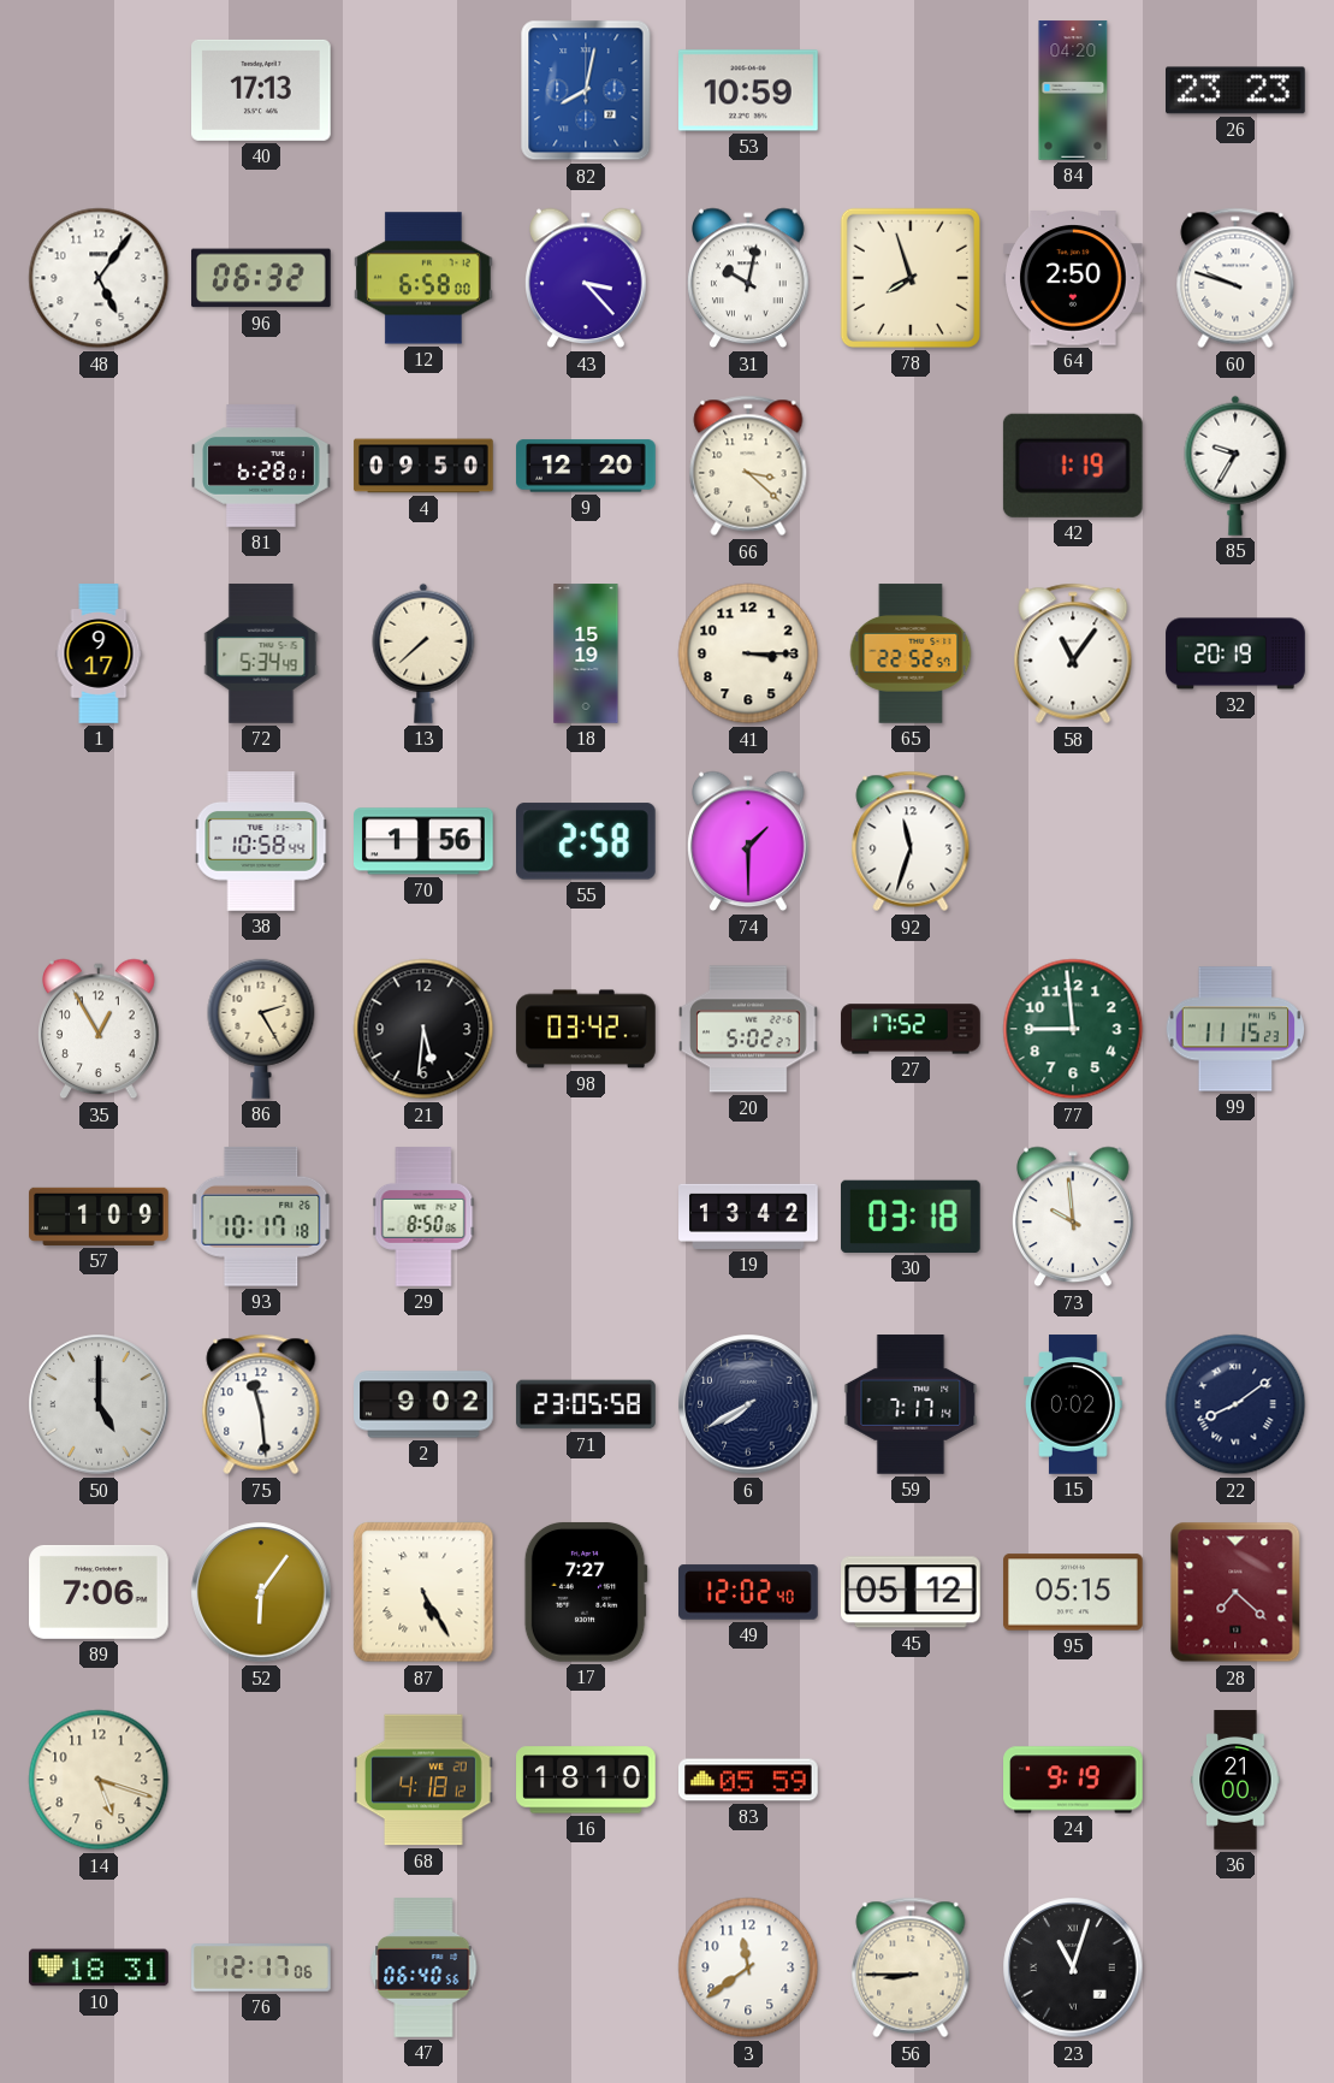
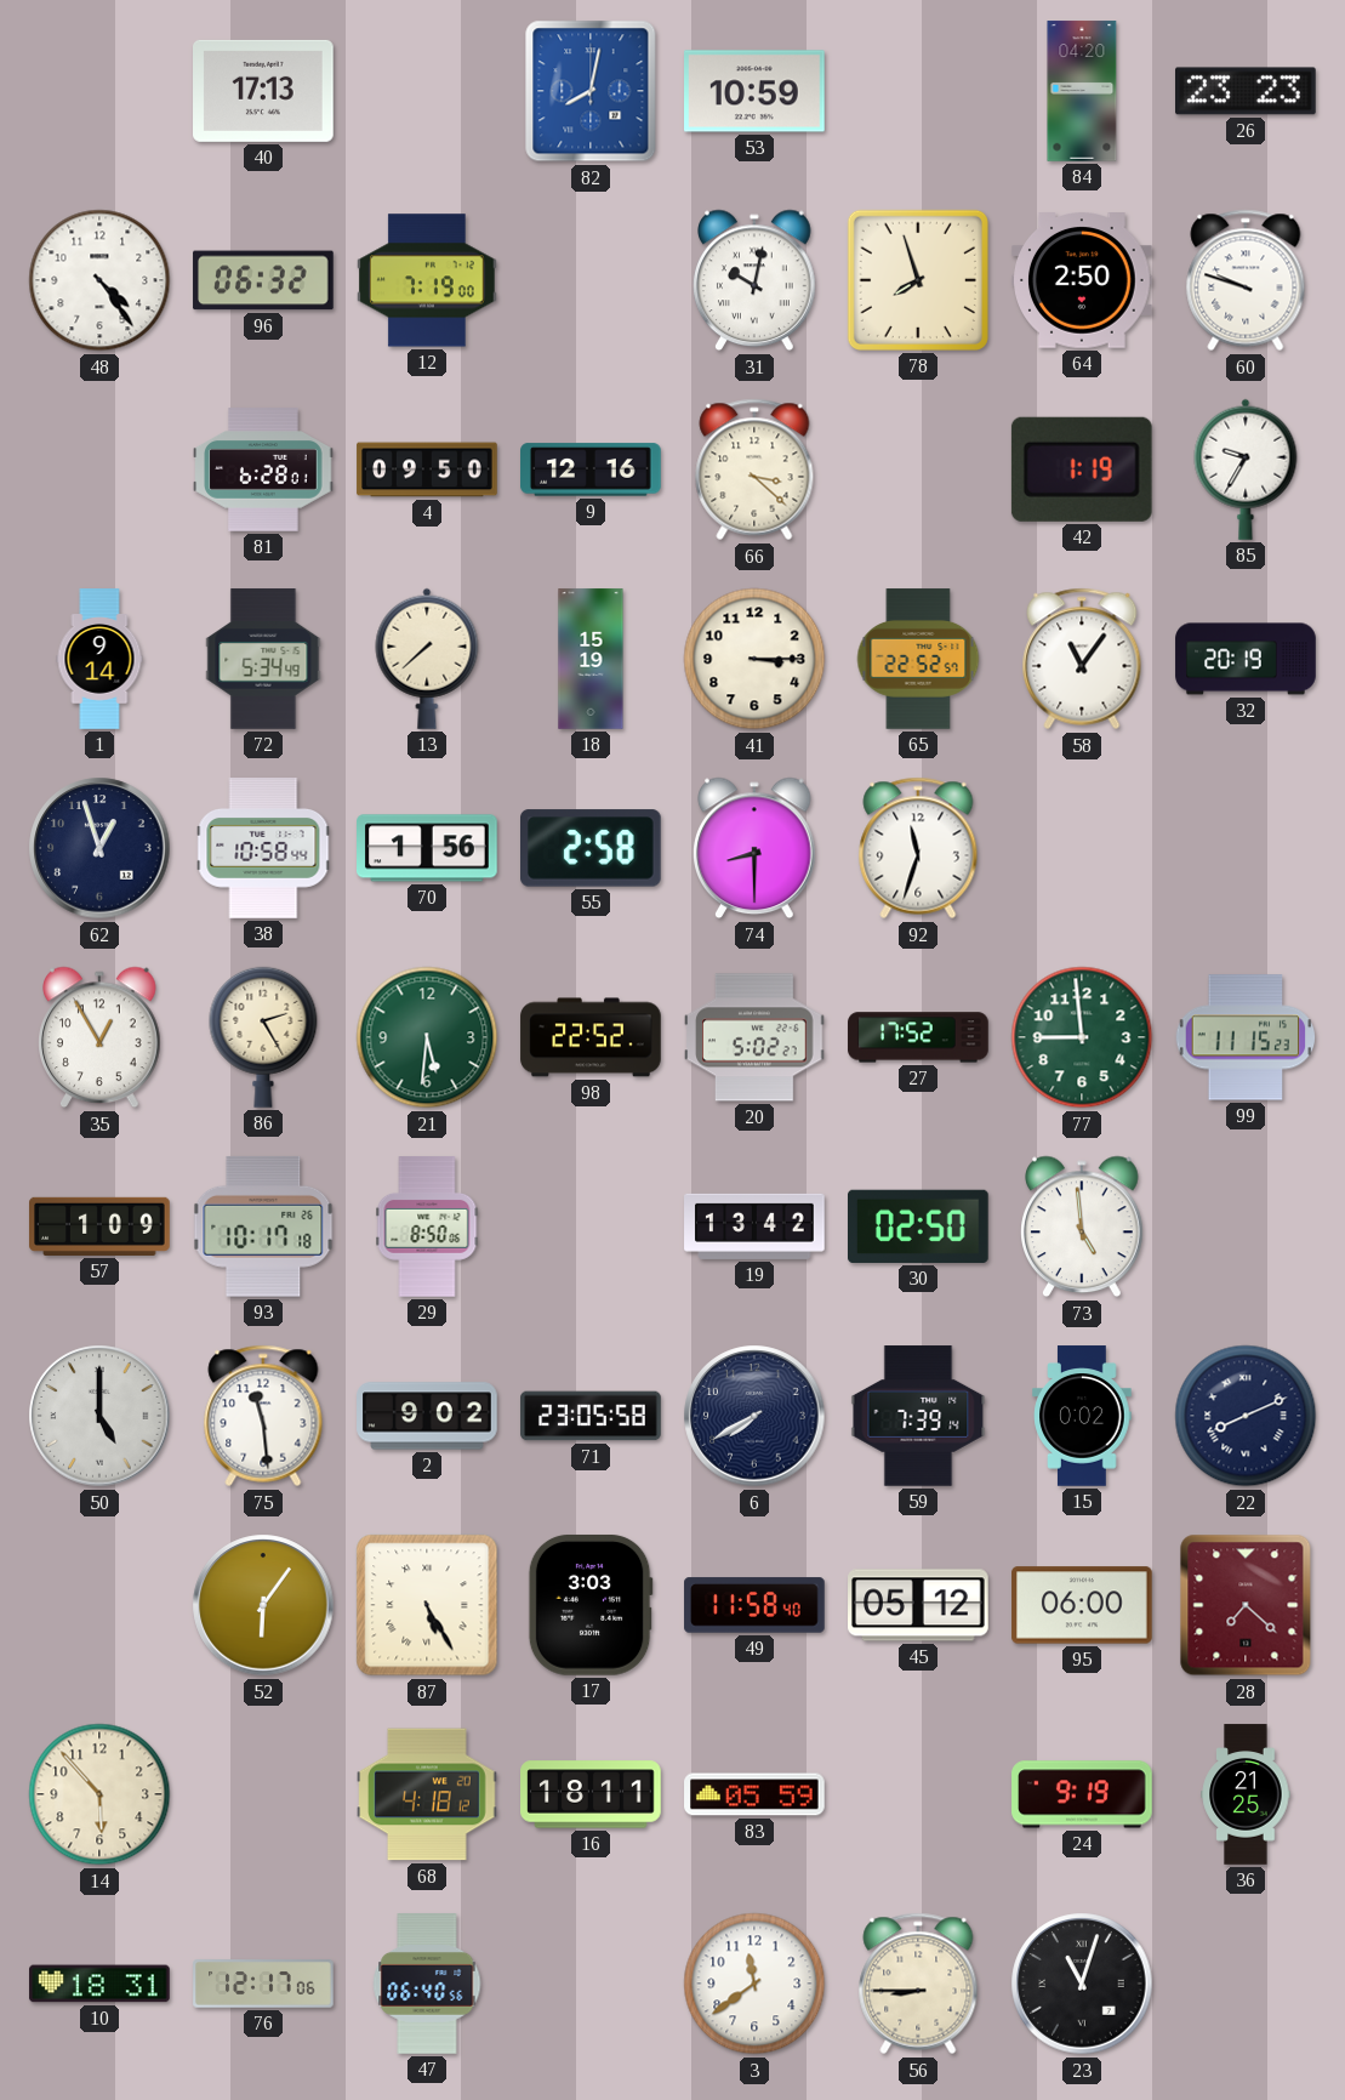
48: 5:06 -> 4:24
12: 6:58 -> 7:19
43: 3:23 -> none
9: 12:20 -> 12:16
1: 9:17 -> 9:14
62: none -> 12:57
74: 1:30 -> 8:30
21 dial: black -> green
98: 03:42 -> 22:52
30: 03:18 -> 02:50
73: 9:59 -> 4:59
59: 7:17 -> 7:39
22: 8:09 -> 8:11
89: 7:06 -> none
17: 7:27 -> 3:03
49: 12:02 -> 11:58
95: 05:15 -> 06:00
14: 5:18 -> 5:53
16: 18:10 -> 18:11
36: 21:00 -> 21:25
